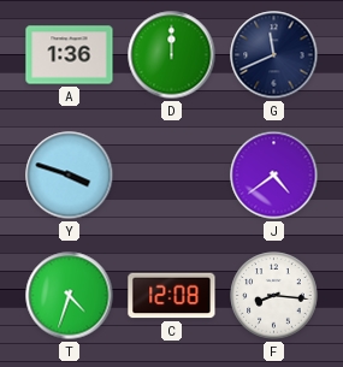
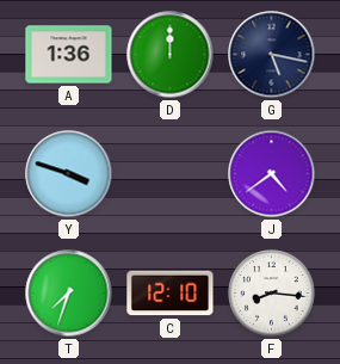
G: 11:41 -> 5:17
T: 4:33 -> 7:33
C: 12:08 -> 12:10
